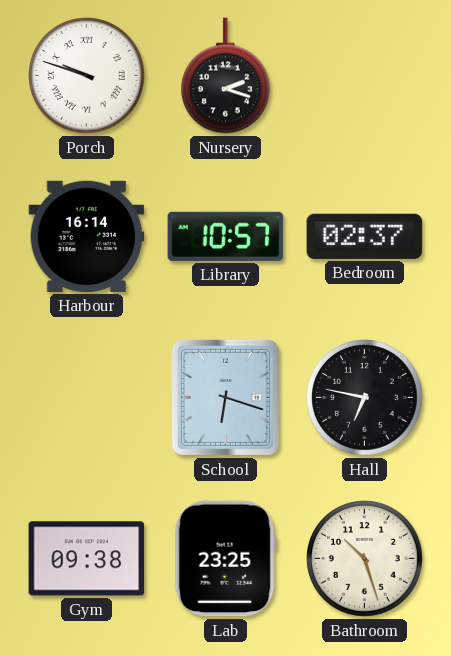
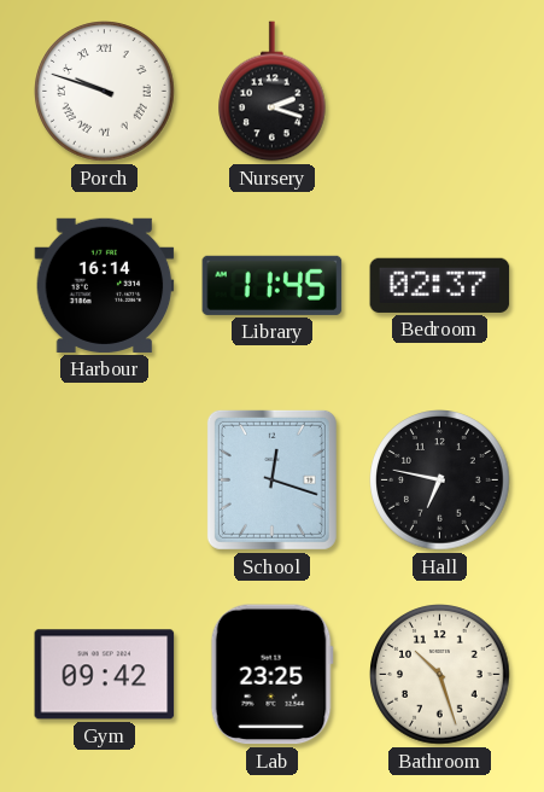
Library: 10:57 -> 11:45
School: 6:18 -> 12:18
Gym: 09:38 -> 09:42
